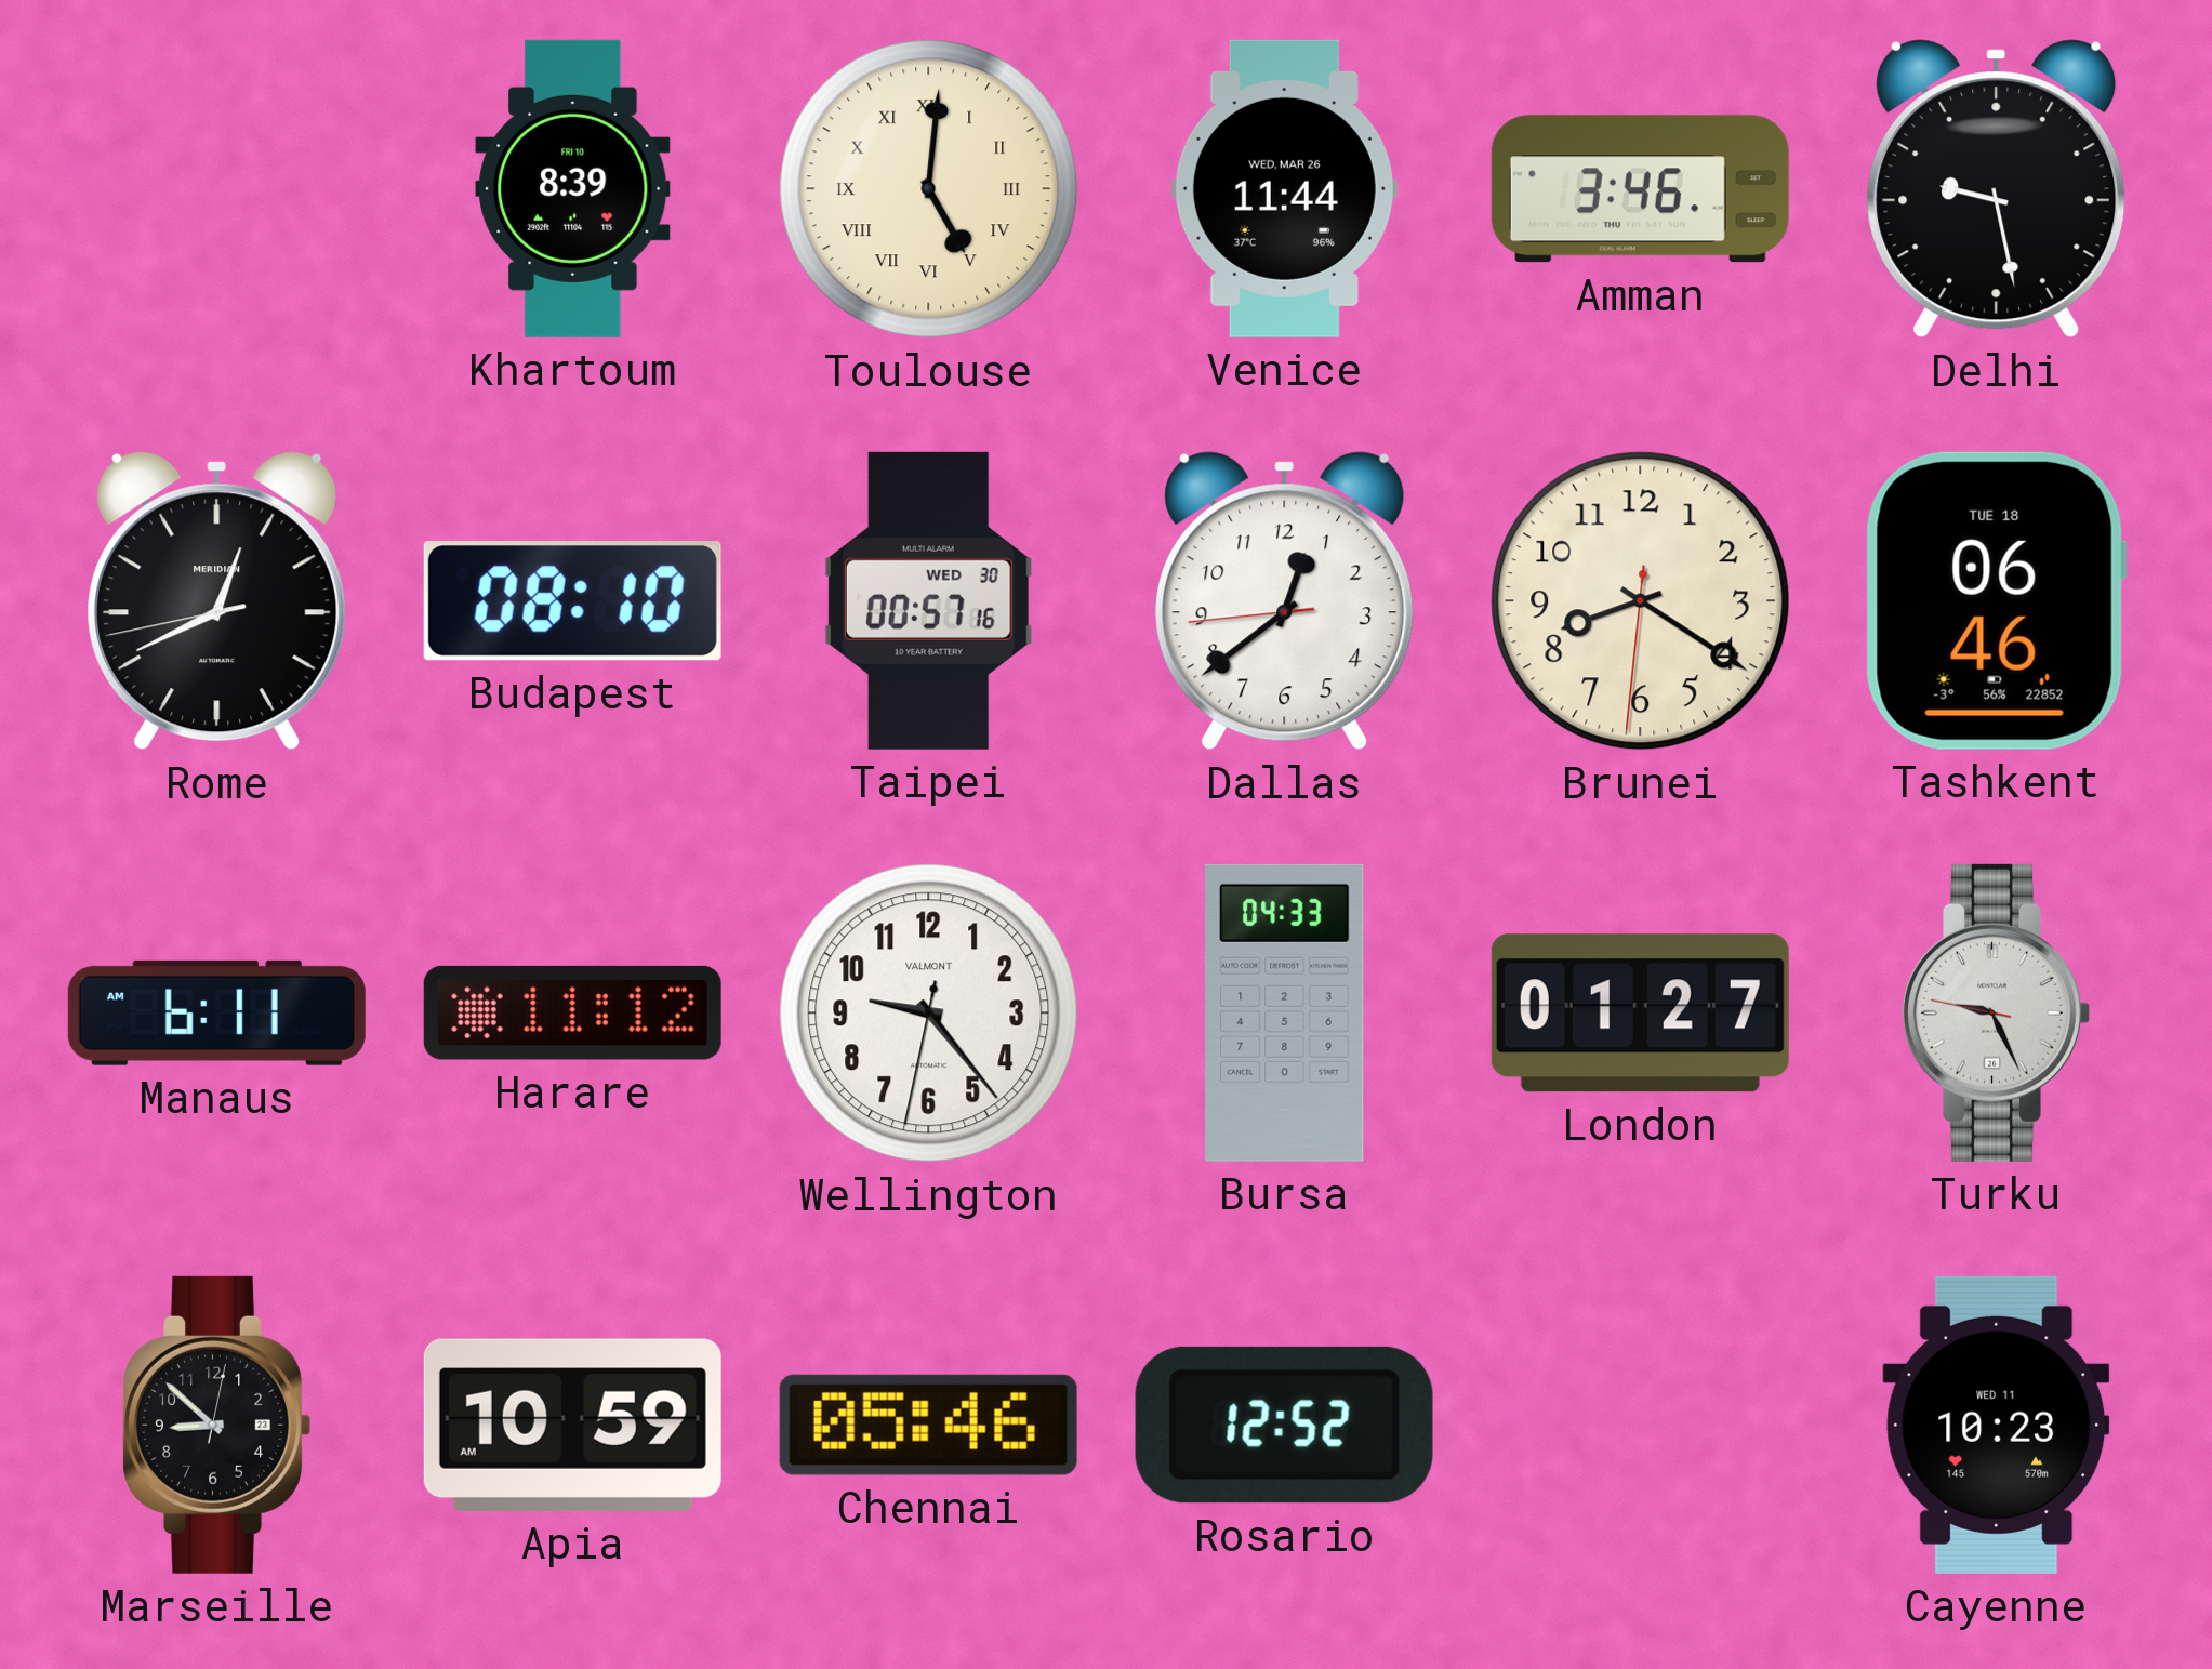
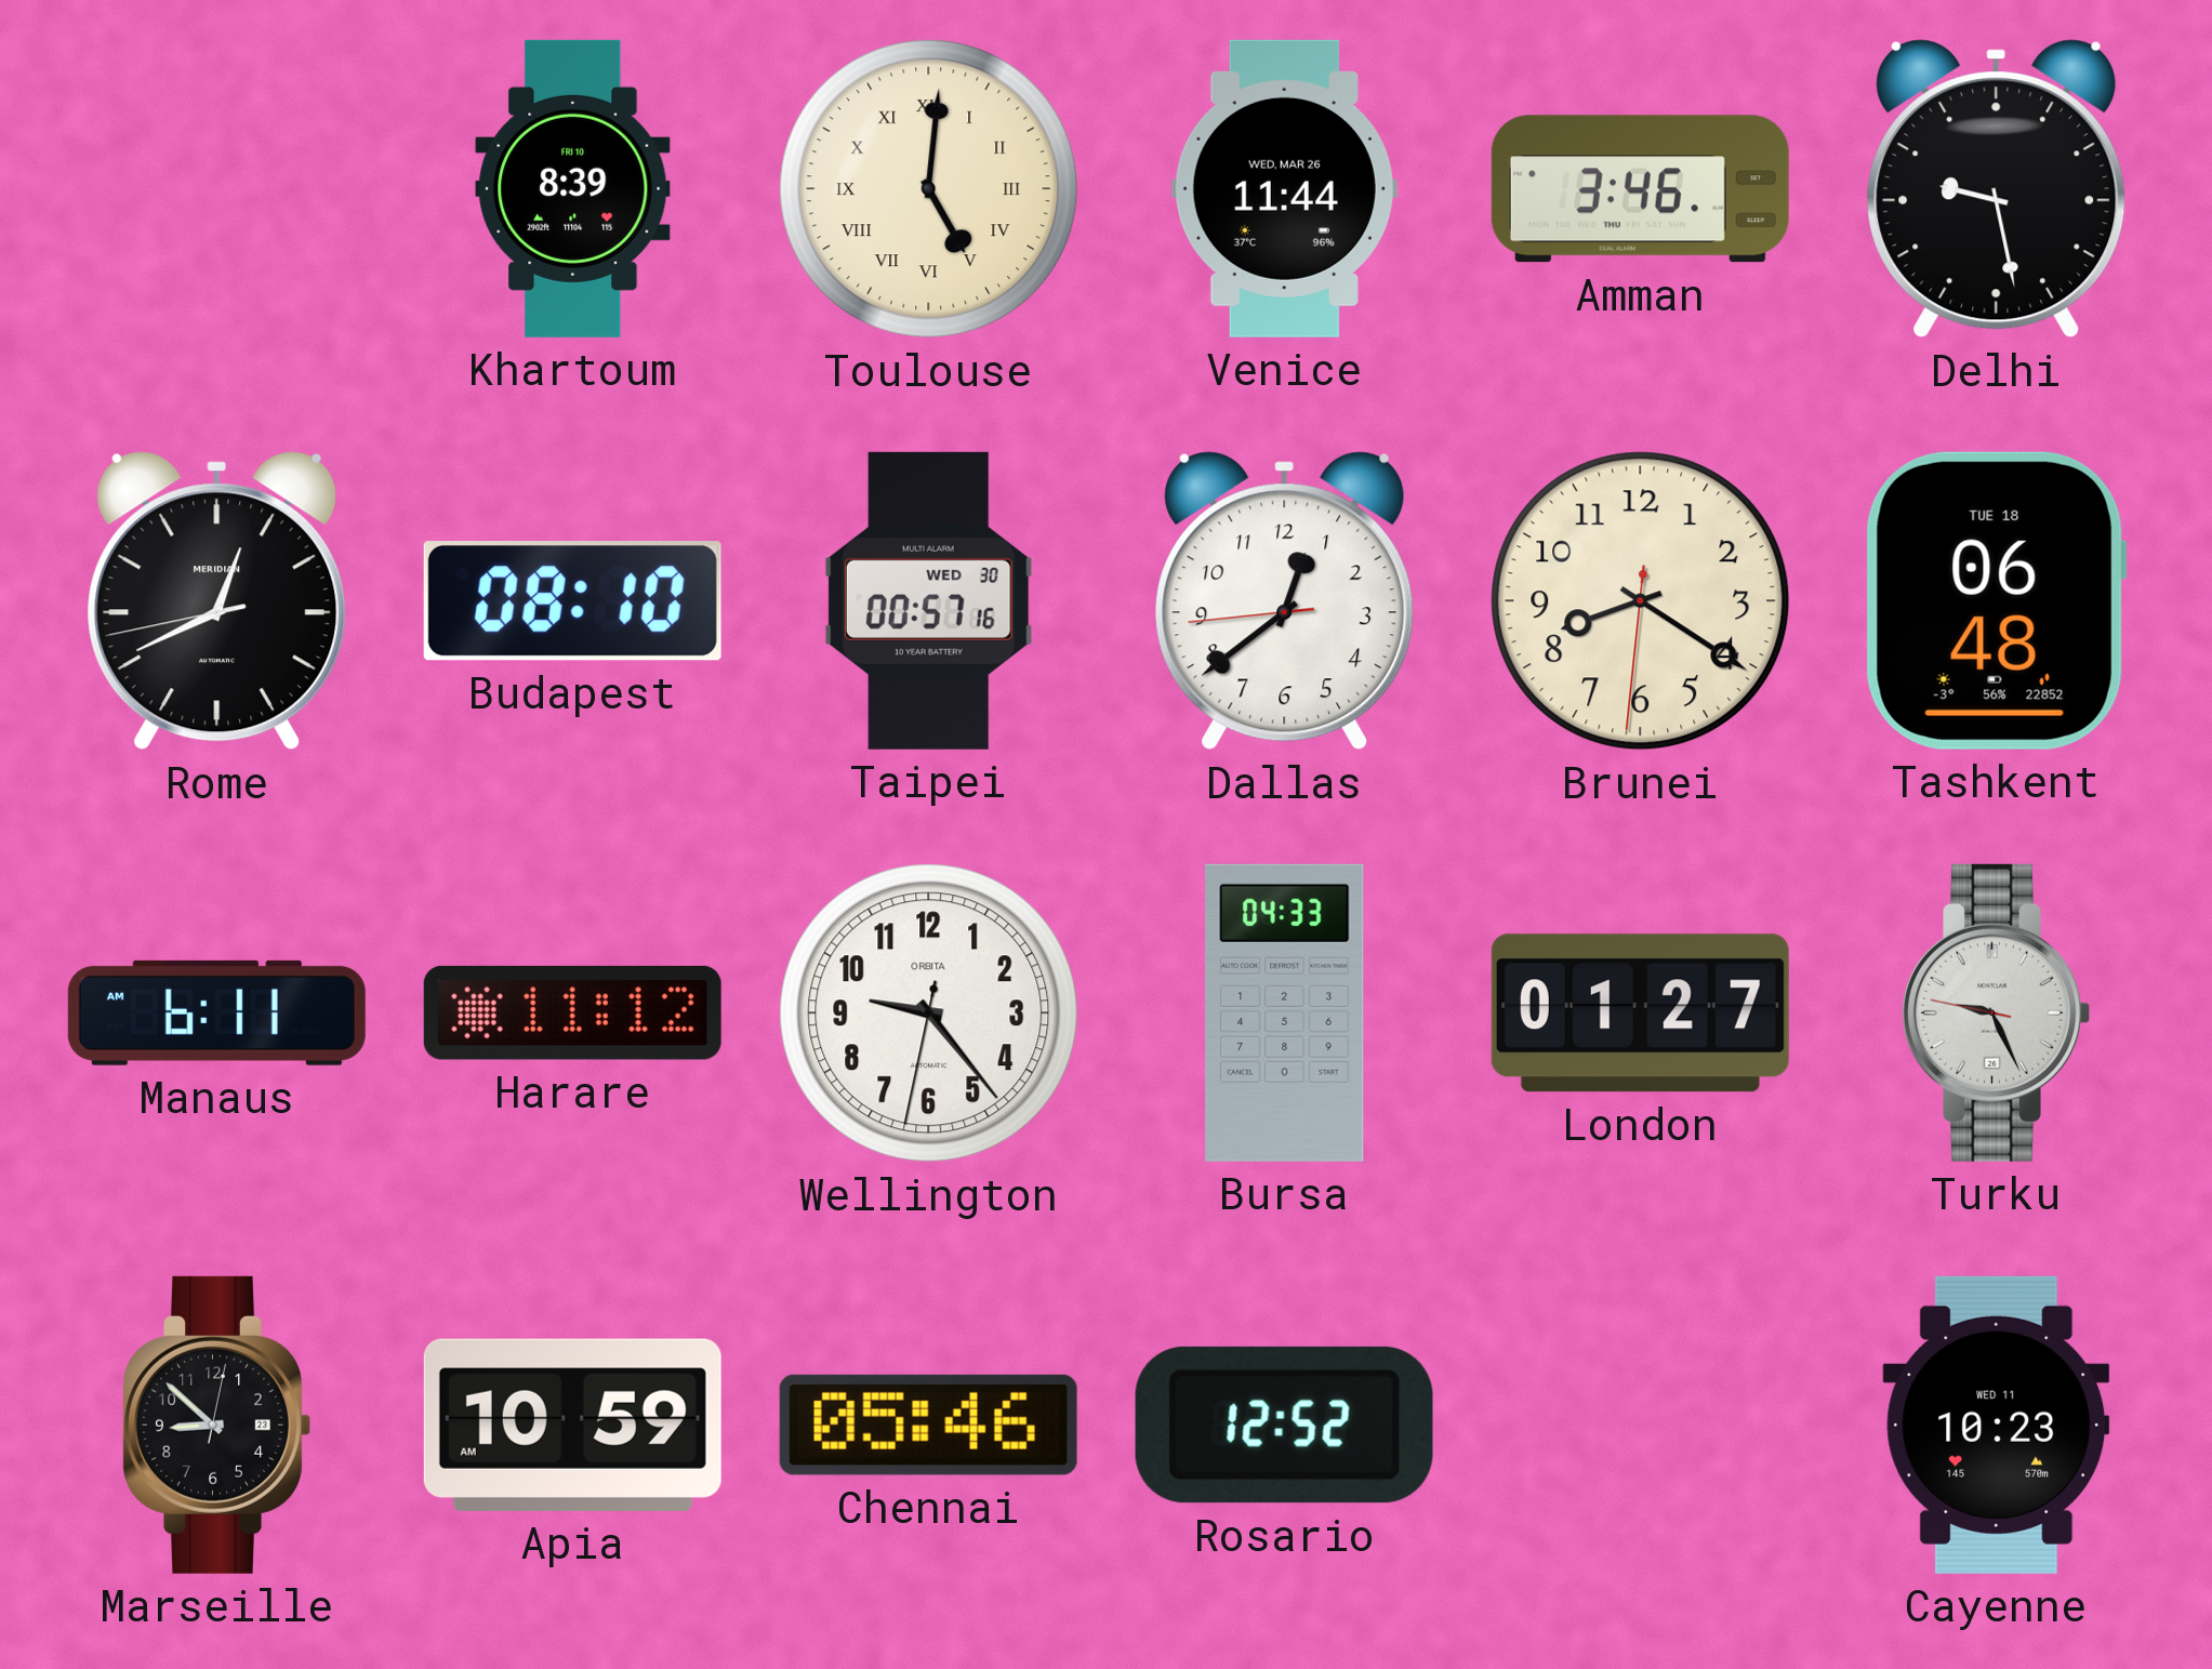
Tashkent: 06:46 -> 06:48
Wellington brand: VALMONT -> ORBITA
